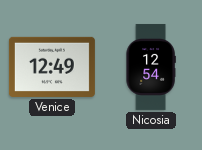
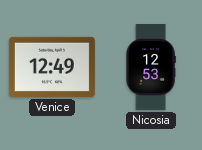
Nicosia: 12:54 -> 12:53
